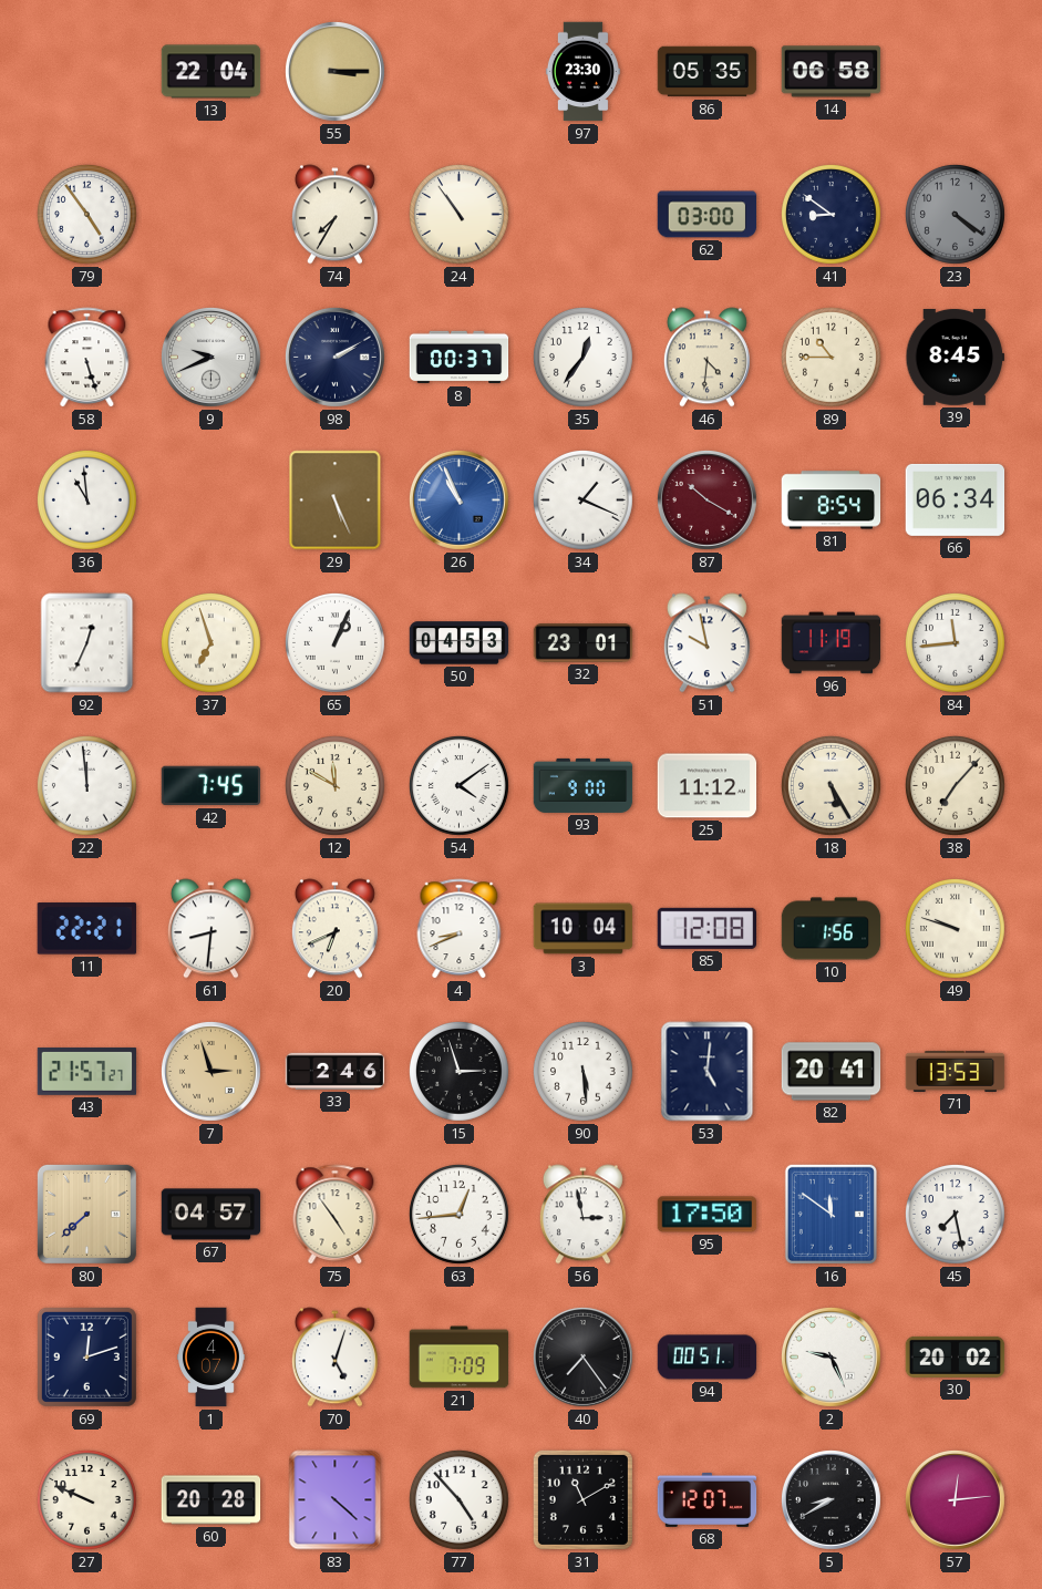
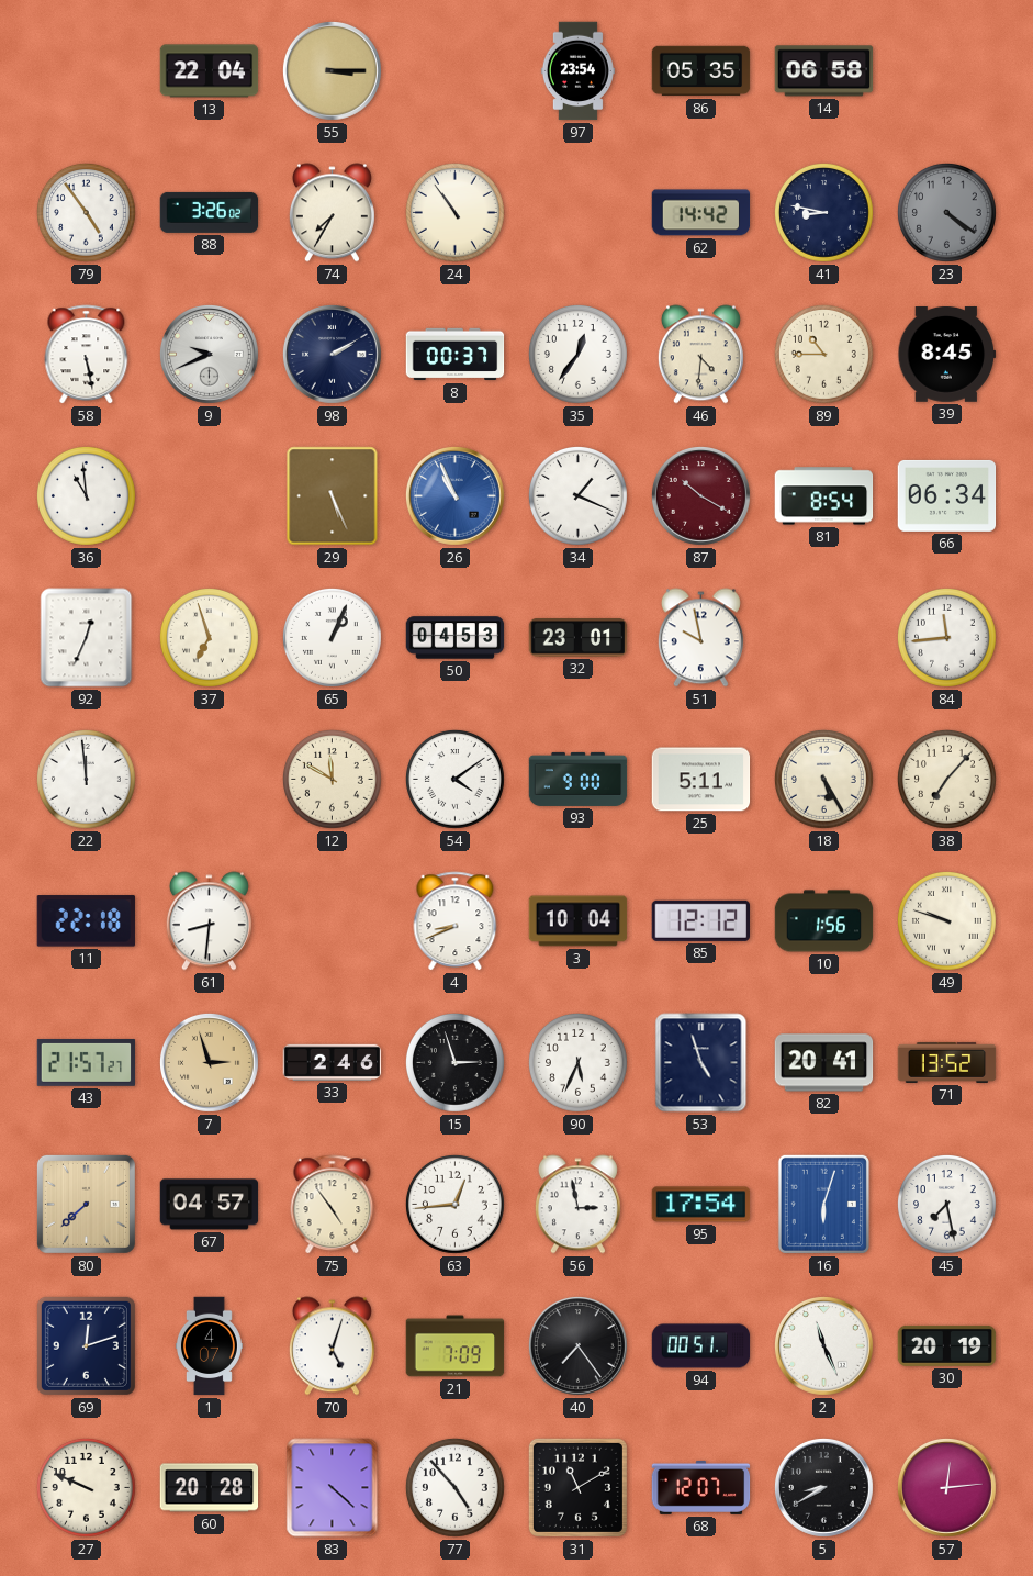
97: 23:30 -> 23:54
88: none -> 3:26
62: 03:00 -> 14:42
41: 8:51 -> 8:47
58: 5:27 -> 5:28
96: 11:19 -> none
42: 7:45 -> none
25: 11:12 -> 5:11
11: 22:21 -> 22:18
20: 6:41 -> none
85: 12:08 -> 12:12
90: 5:29 -> 5:34
53: 5:01 -> 4:57
71: 13:53 -> 13:52
95: 17:50 -> 17:54
16: 11:51 -> 6:03
2: 9:26 -> 11:26
30: 20:02 -> 20:19
